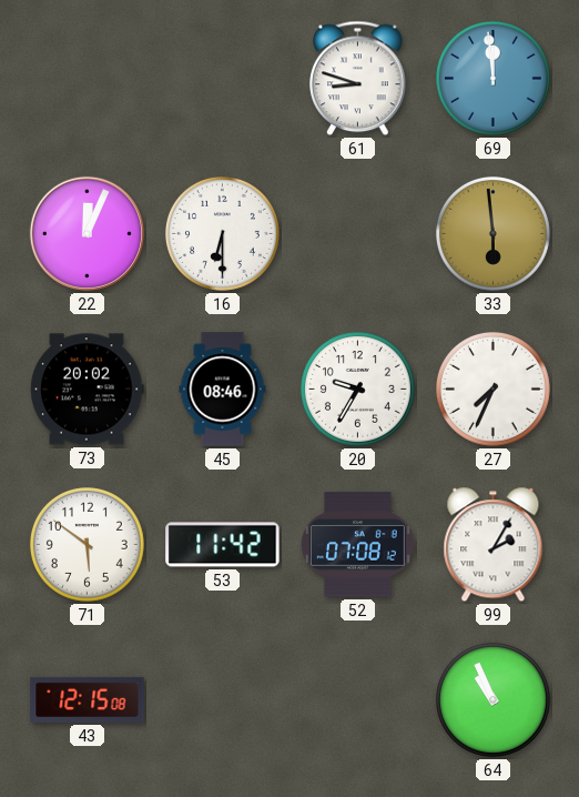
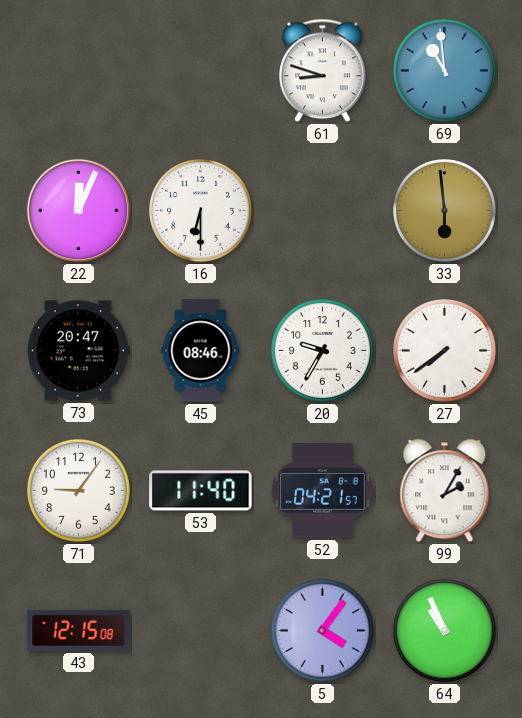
69: 11:59 -> 10:59
73: 20:02 -> 20:47
27: 7:34 -> 7:39
71: 5:51 -> 9:06
53: 11:42 -> 11:40
52: 07:08 -> 04:21
5: none -> 4:06
